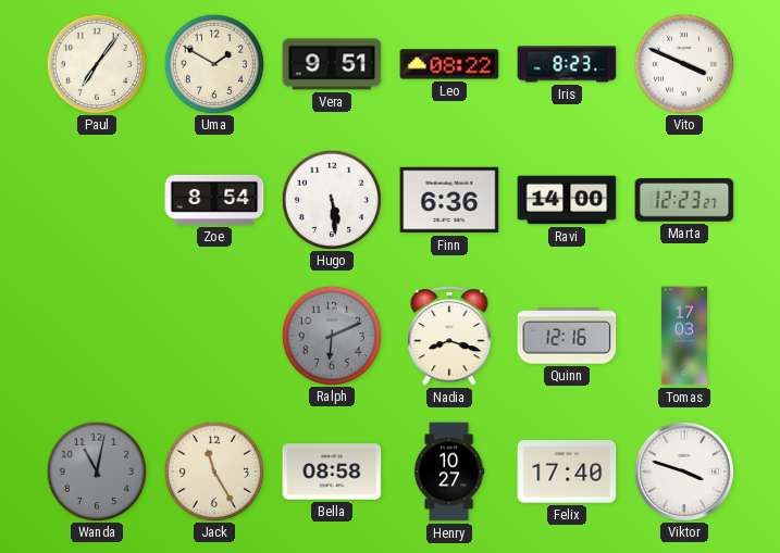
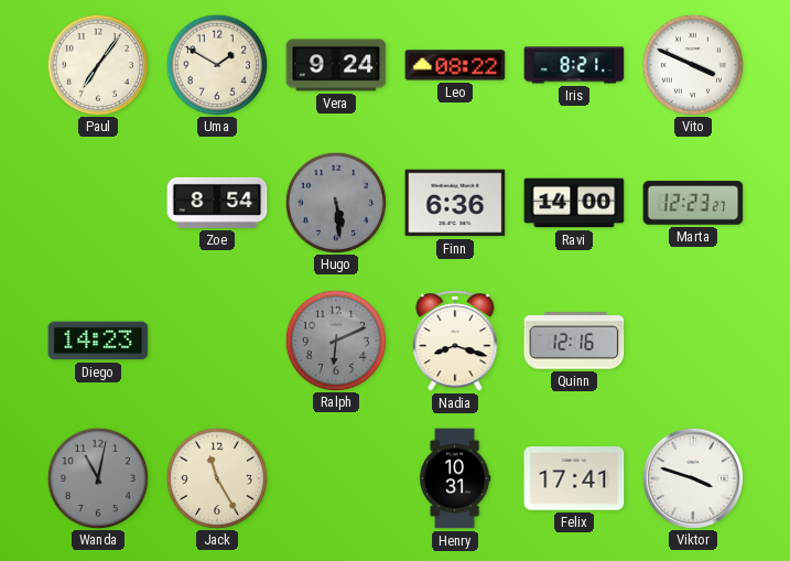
Vera: 9:51 -> 9:24
Iris: 8:23 -> 8:21
Hugo dial: white -> grey
Diego: none -> 14:23
Tomas: 17:03 -> none
Bella: 08:58 -> none
Henry: 10:27 -> 10:31
Felix: 17:40 -> 17:41
